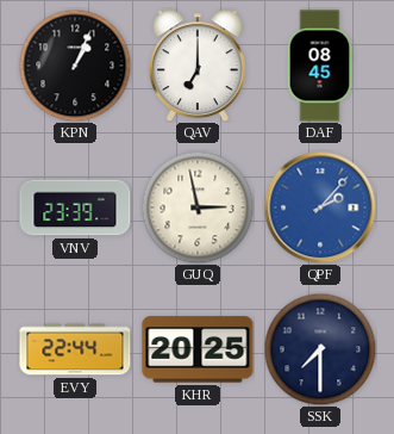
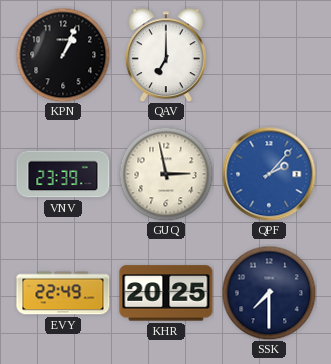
DAF: 08:45 -> none
EVY: 22:44 -> 22:49
